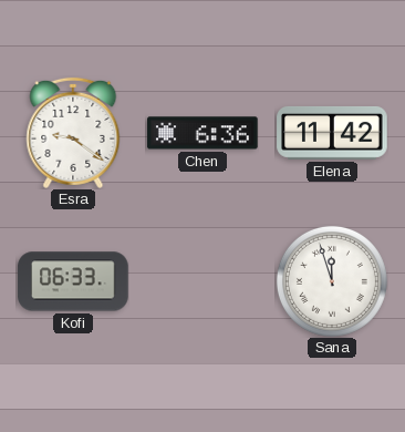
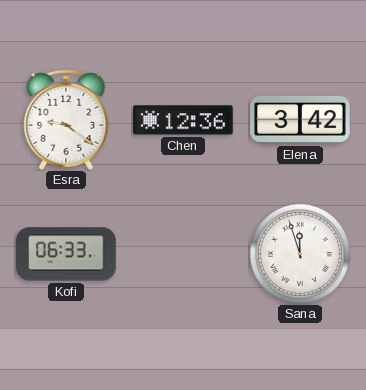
Chen: 6:36 -> 12:36
Elena: 11:42 -> 3:42
